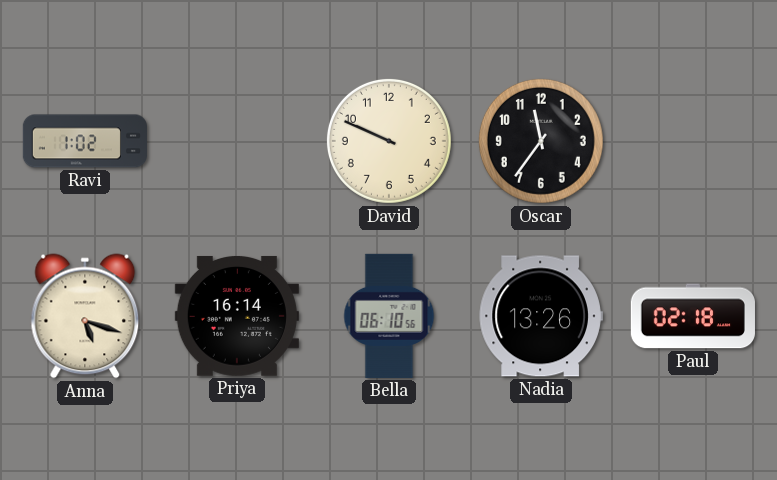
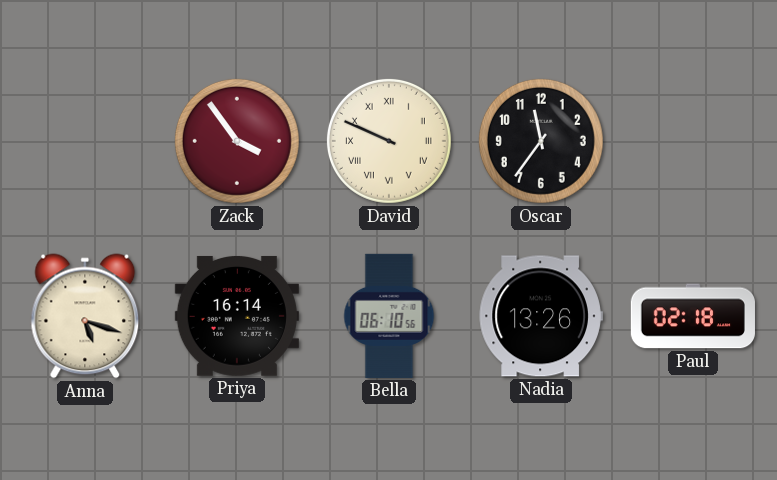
Ravi: 1:02 -> none
Zack: none -> 3:54
David numerals: Arabic -> Roman
